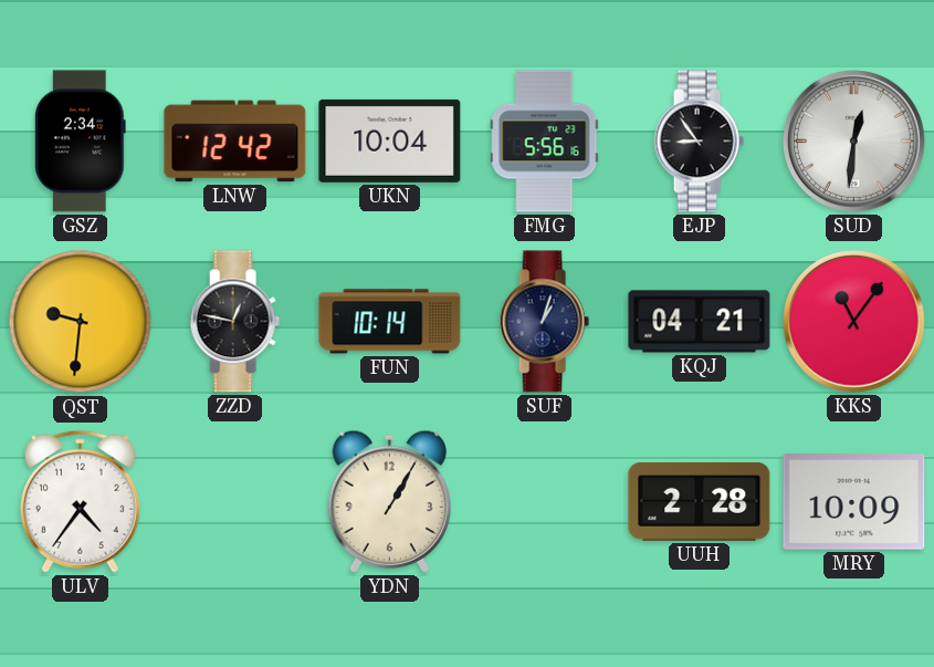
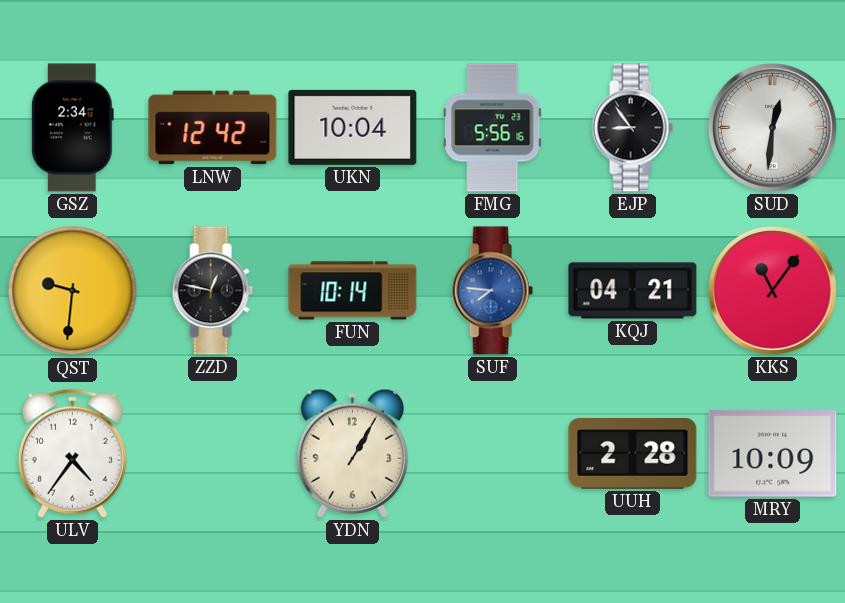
SUF: 1:03 -> 7:46
SUF dial: navy -> blue
